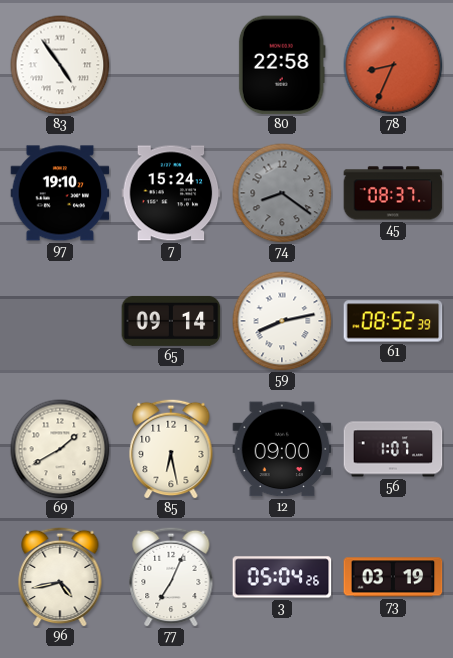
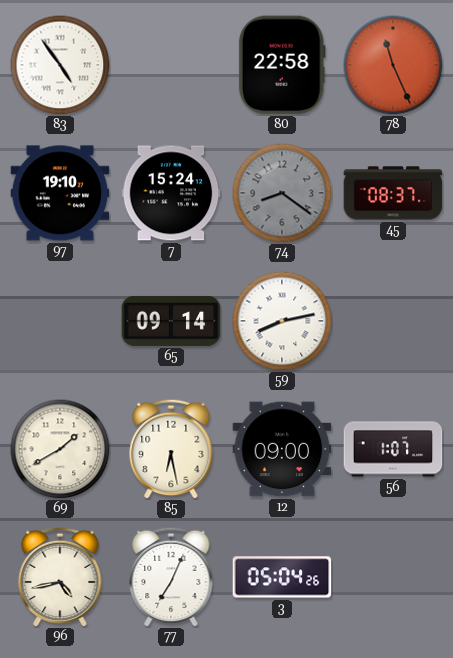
78: 8:34 -> 11:26
61: 08:52 -> none
73: 03:19 -> none
